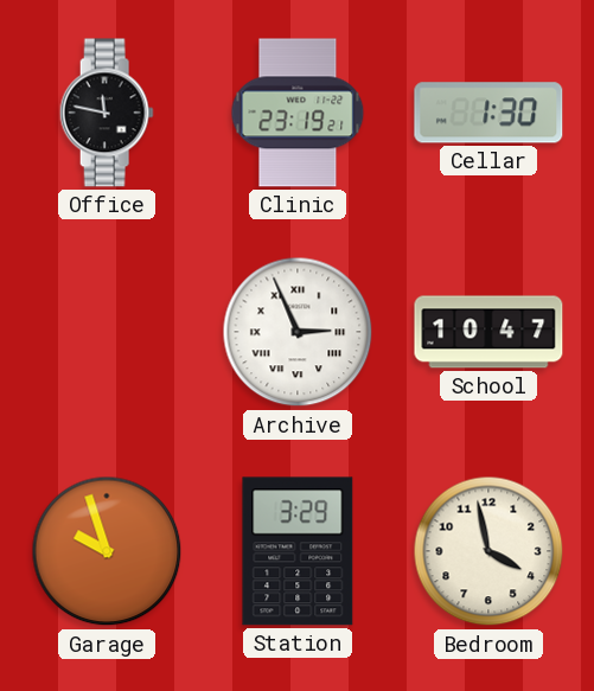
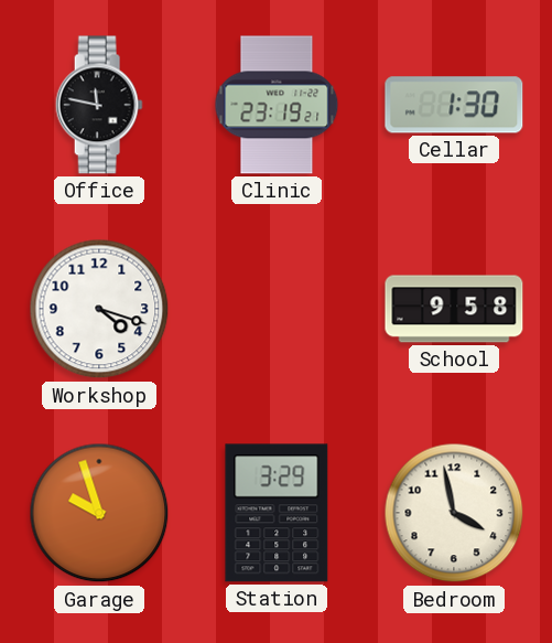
Workshop: none -> 4:18
Archive: 2:56 -> none
School: 10:47 -> 9:58
